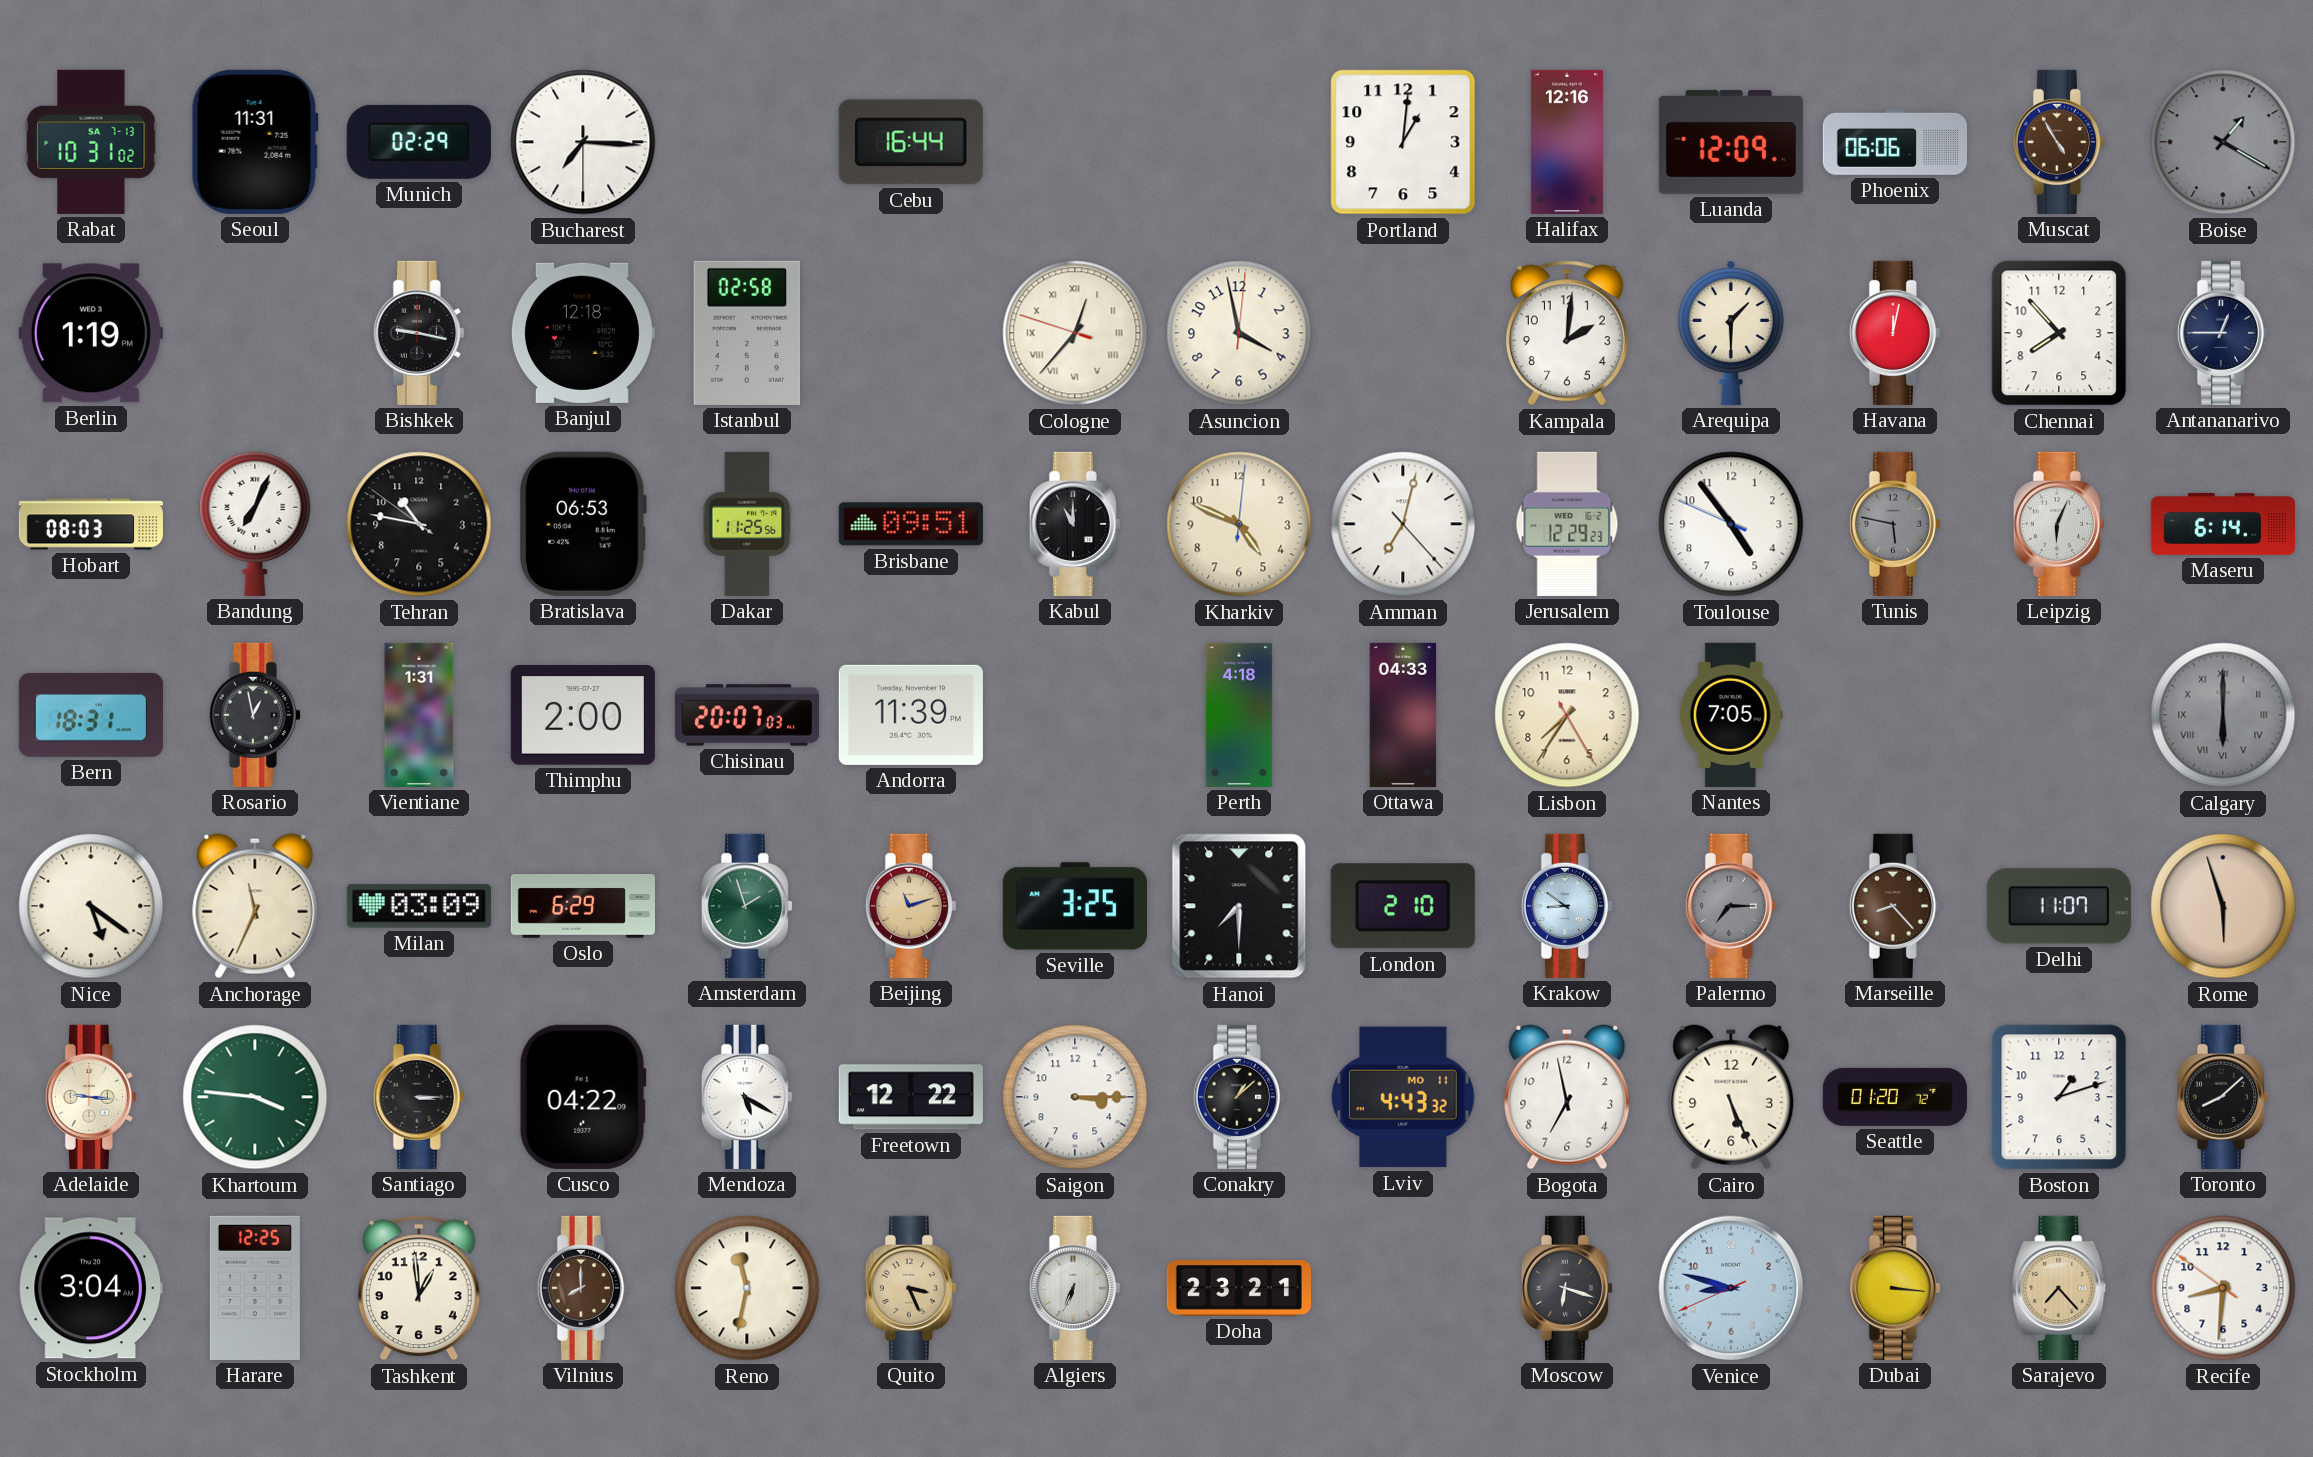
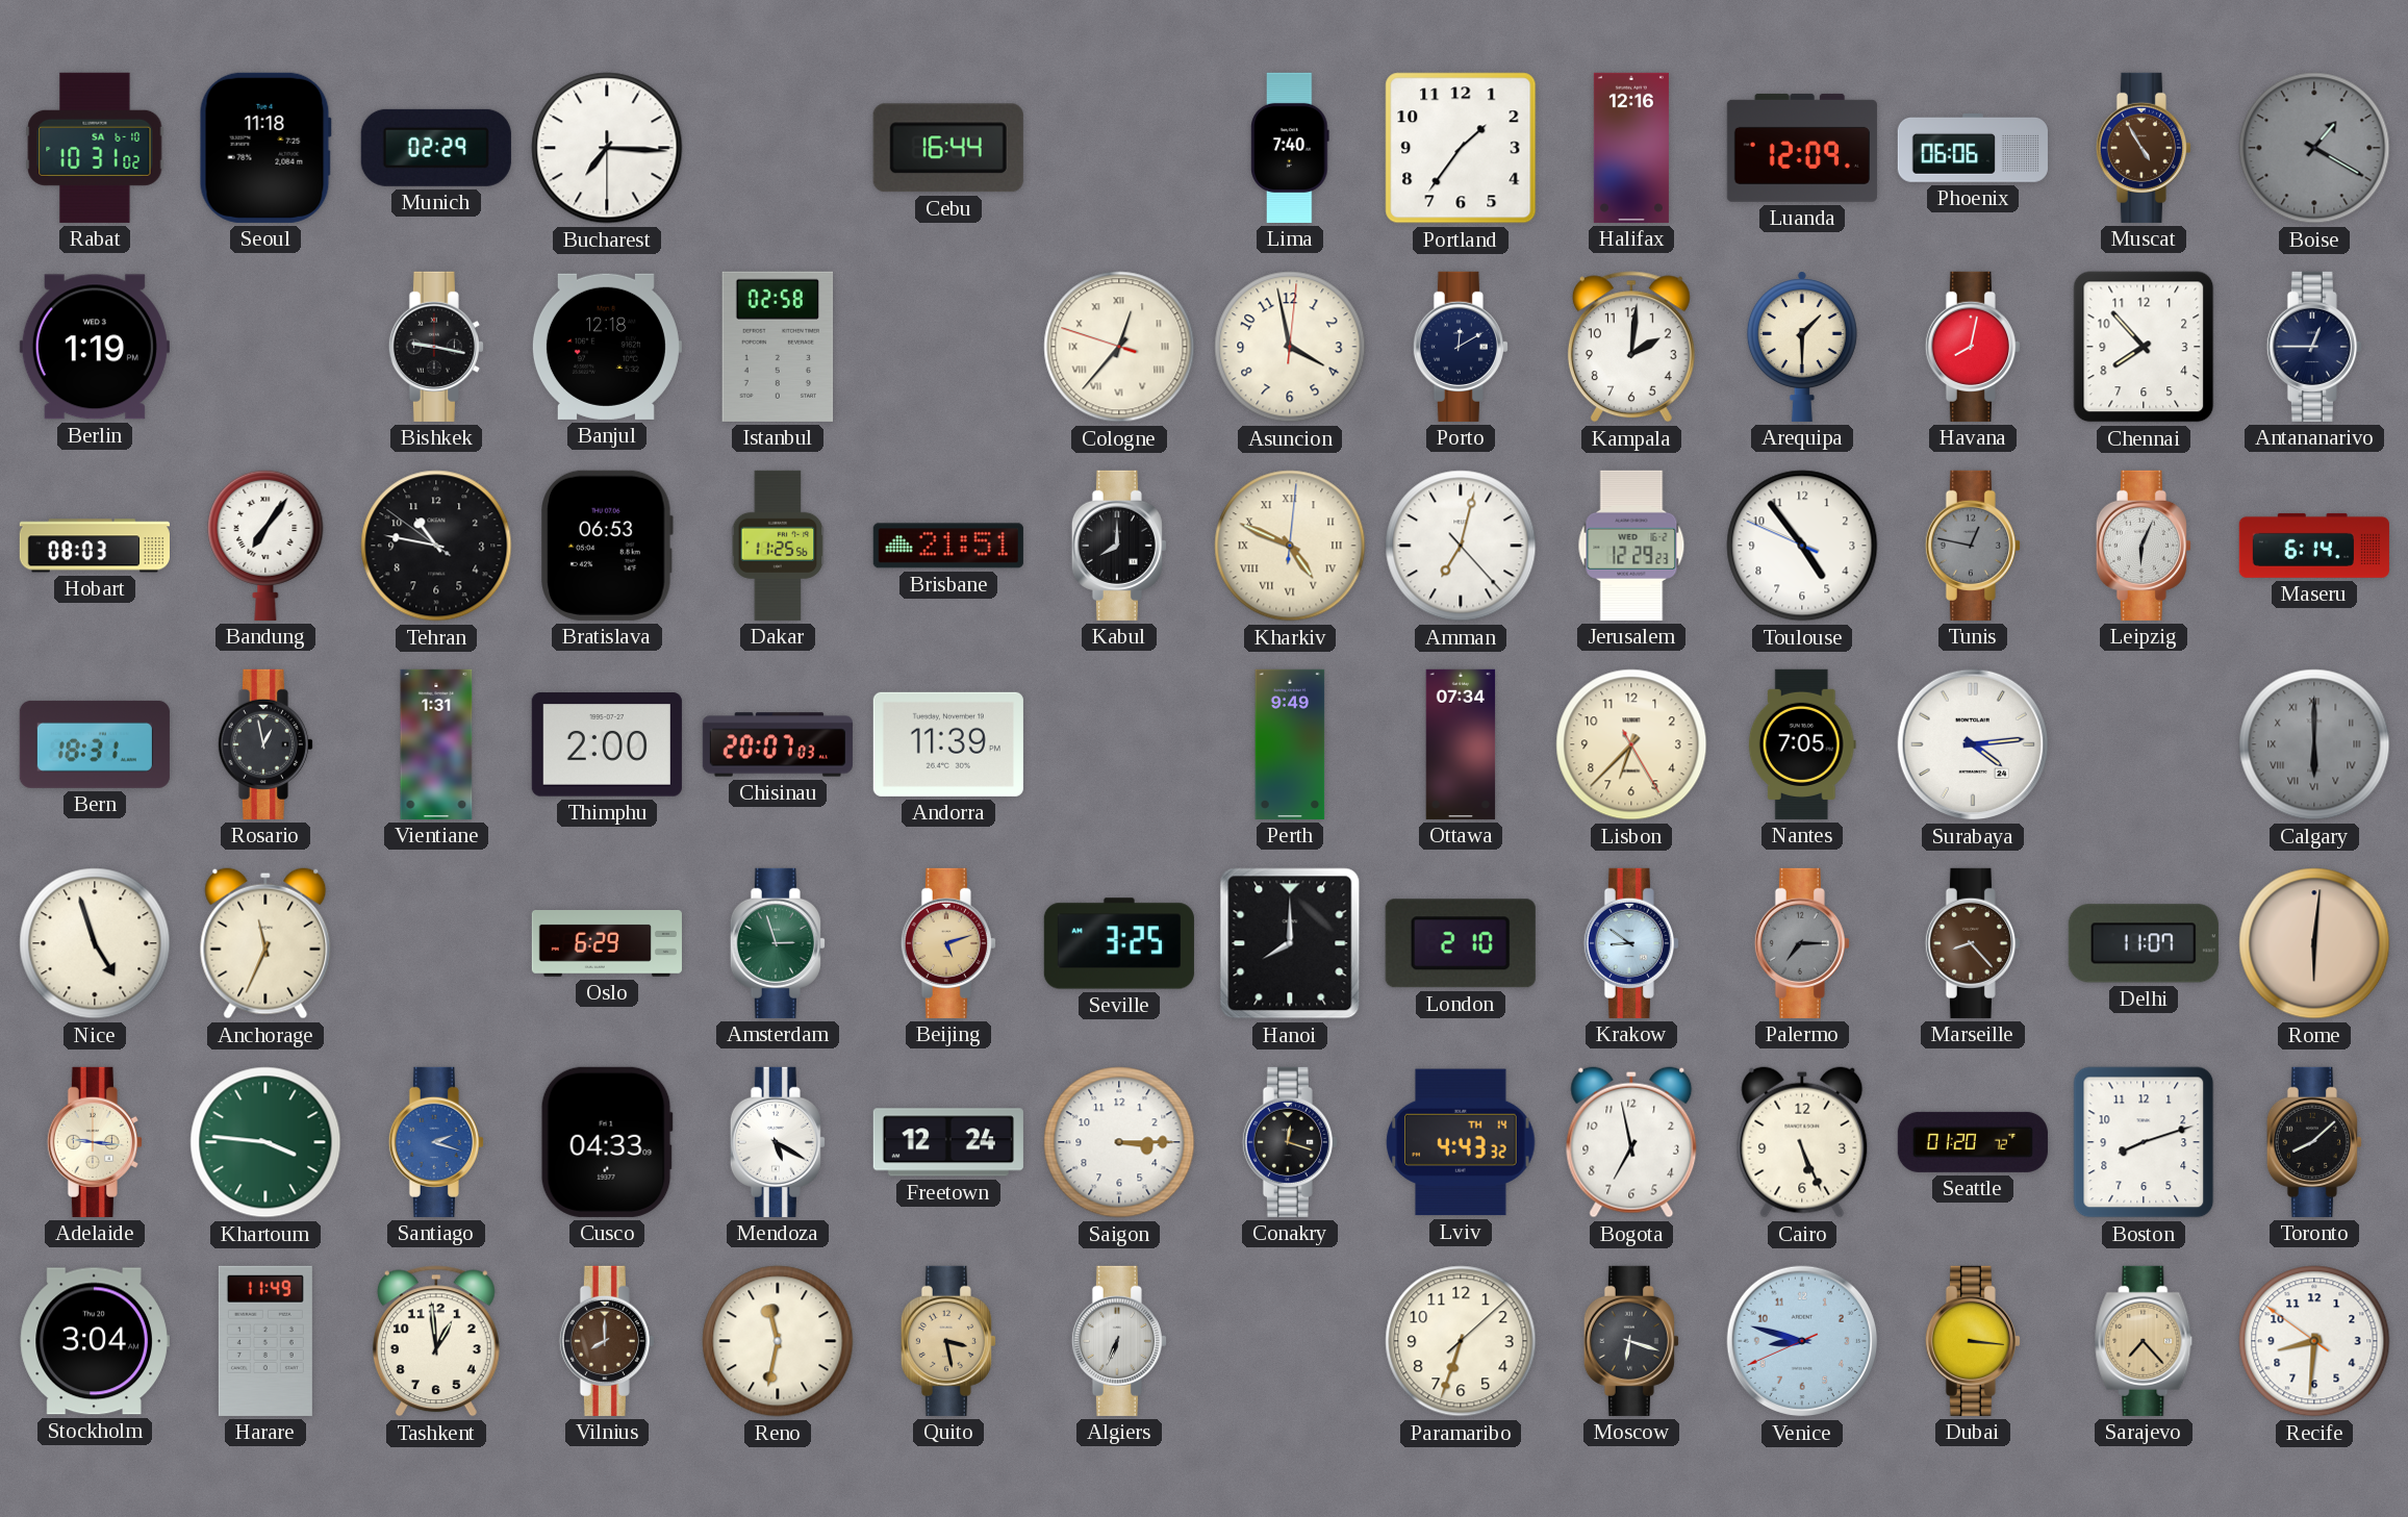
Rabat date: SA 7-13 -> SA 6-10
Seoul: 11:31 -> 11:18
Lima: none -> 7:40
Portland: 1:01 -> 1:36
Porto: none -> 12:10
Havana: 12:02 -> 8:02
Bandung: 7:04 -> 7:06
Brisbane: 09:51 -> 21:51
Kabul: 11:00 -> 8:00
Kharkiv numerals: Arabic -> Roman
Tunis: 5:47 -> 12:47
Perth: 4:18 -> 9:49
Ottawa: 04:33 -> 07:34
Lisbon: 7:35 -> 6:37
Surabaya: none -> 4:14
Nice: 5:21 -> 4:57
Milan: 03:09 -> none
Amsterdam: 1:57 -> 2:57
Beijing: 11:12 -> 5:12
Hanoi: 7:30 -> 8:00
Rome: 5:57 -> 6:01
Santiago: 3:15 -> 2:18
Santiago dial: black -> blue
Cusco: 04:22 -> 04:33
Freetown: 12:22 -> 12:24
Conakry: 1:08 -> 12:18
Lviv date: MO 11 -> TH 14
Boston: 1:12 -> 8:12
Harare: 12:25 -> 11:49
Quito: 3:26 -> 3:28
Doha: 23:21 -> none
Paramaribo: none -> 6:33
